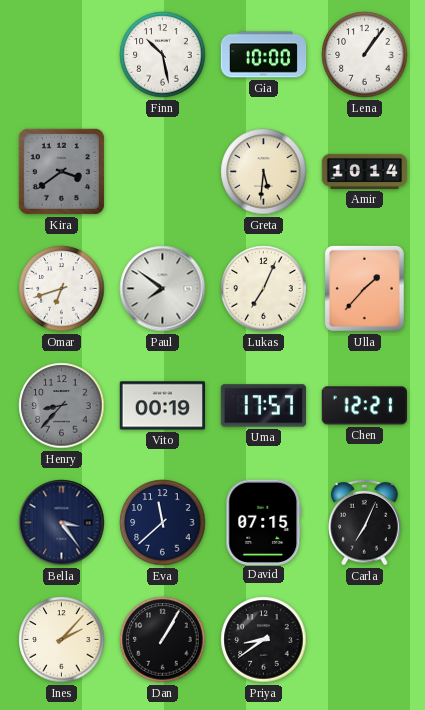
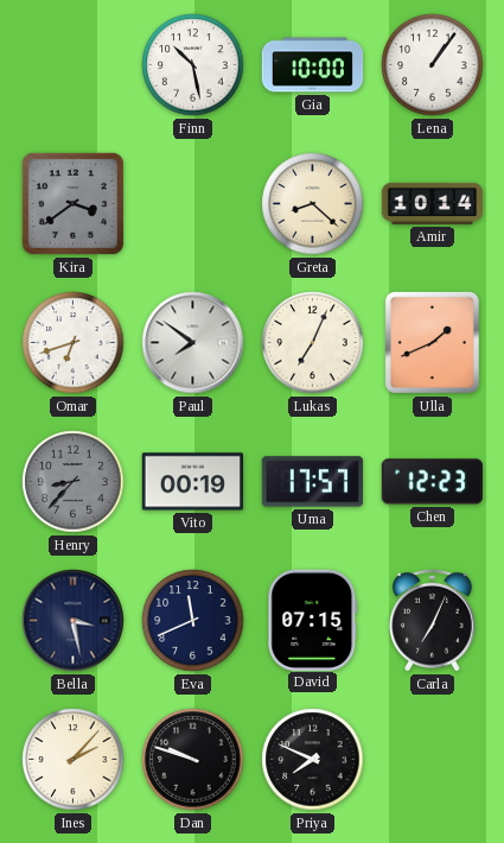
Greta: 5:31 -> 8:22
Ulla: 1:37 -> 1:41
Chen: 12:21 -> 12:23
Bella: 3:24 -> 3:28
Eva: 11:38 -> 11:41
Dan: 1:05 -> 9:48
Priya: 8:39 -> 7:49
